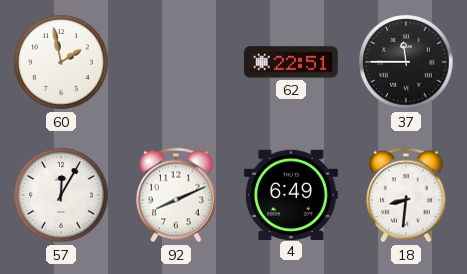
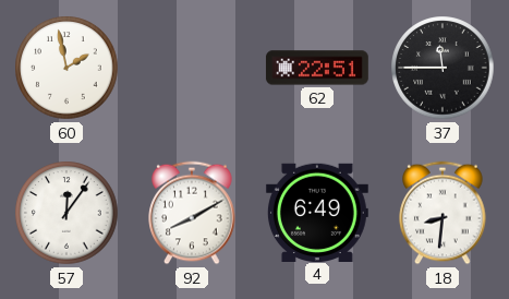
57: 12:05 -> 12:06
92: 8:11 -> 8:10
